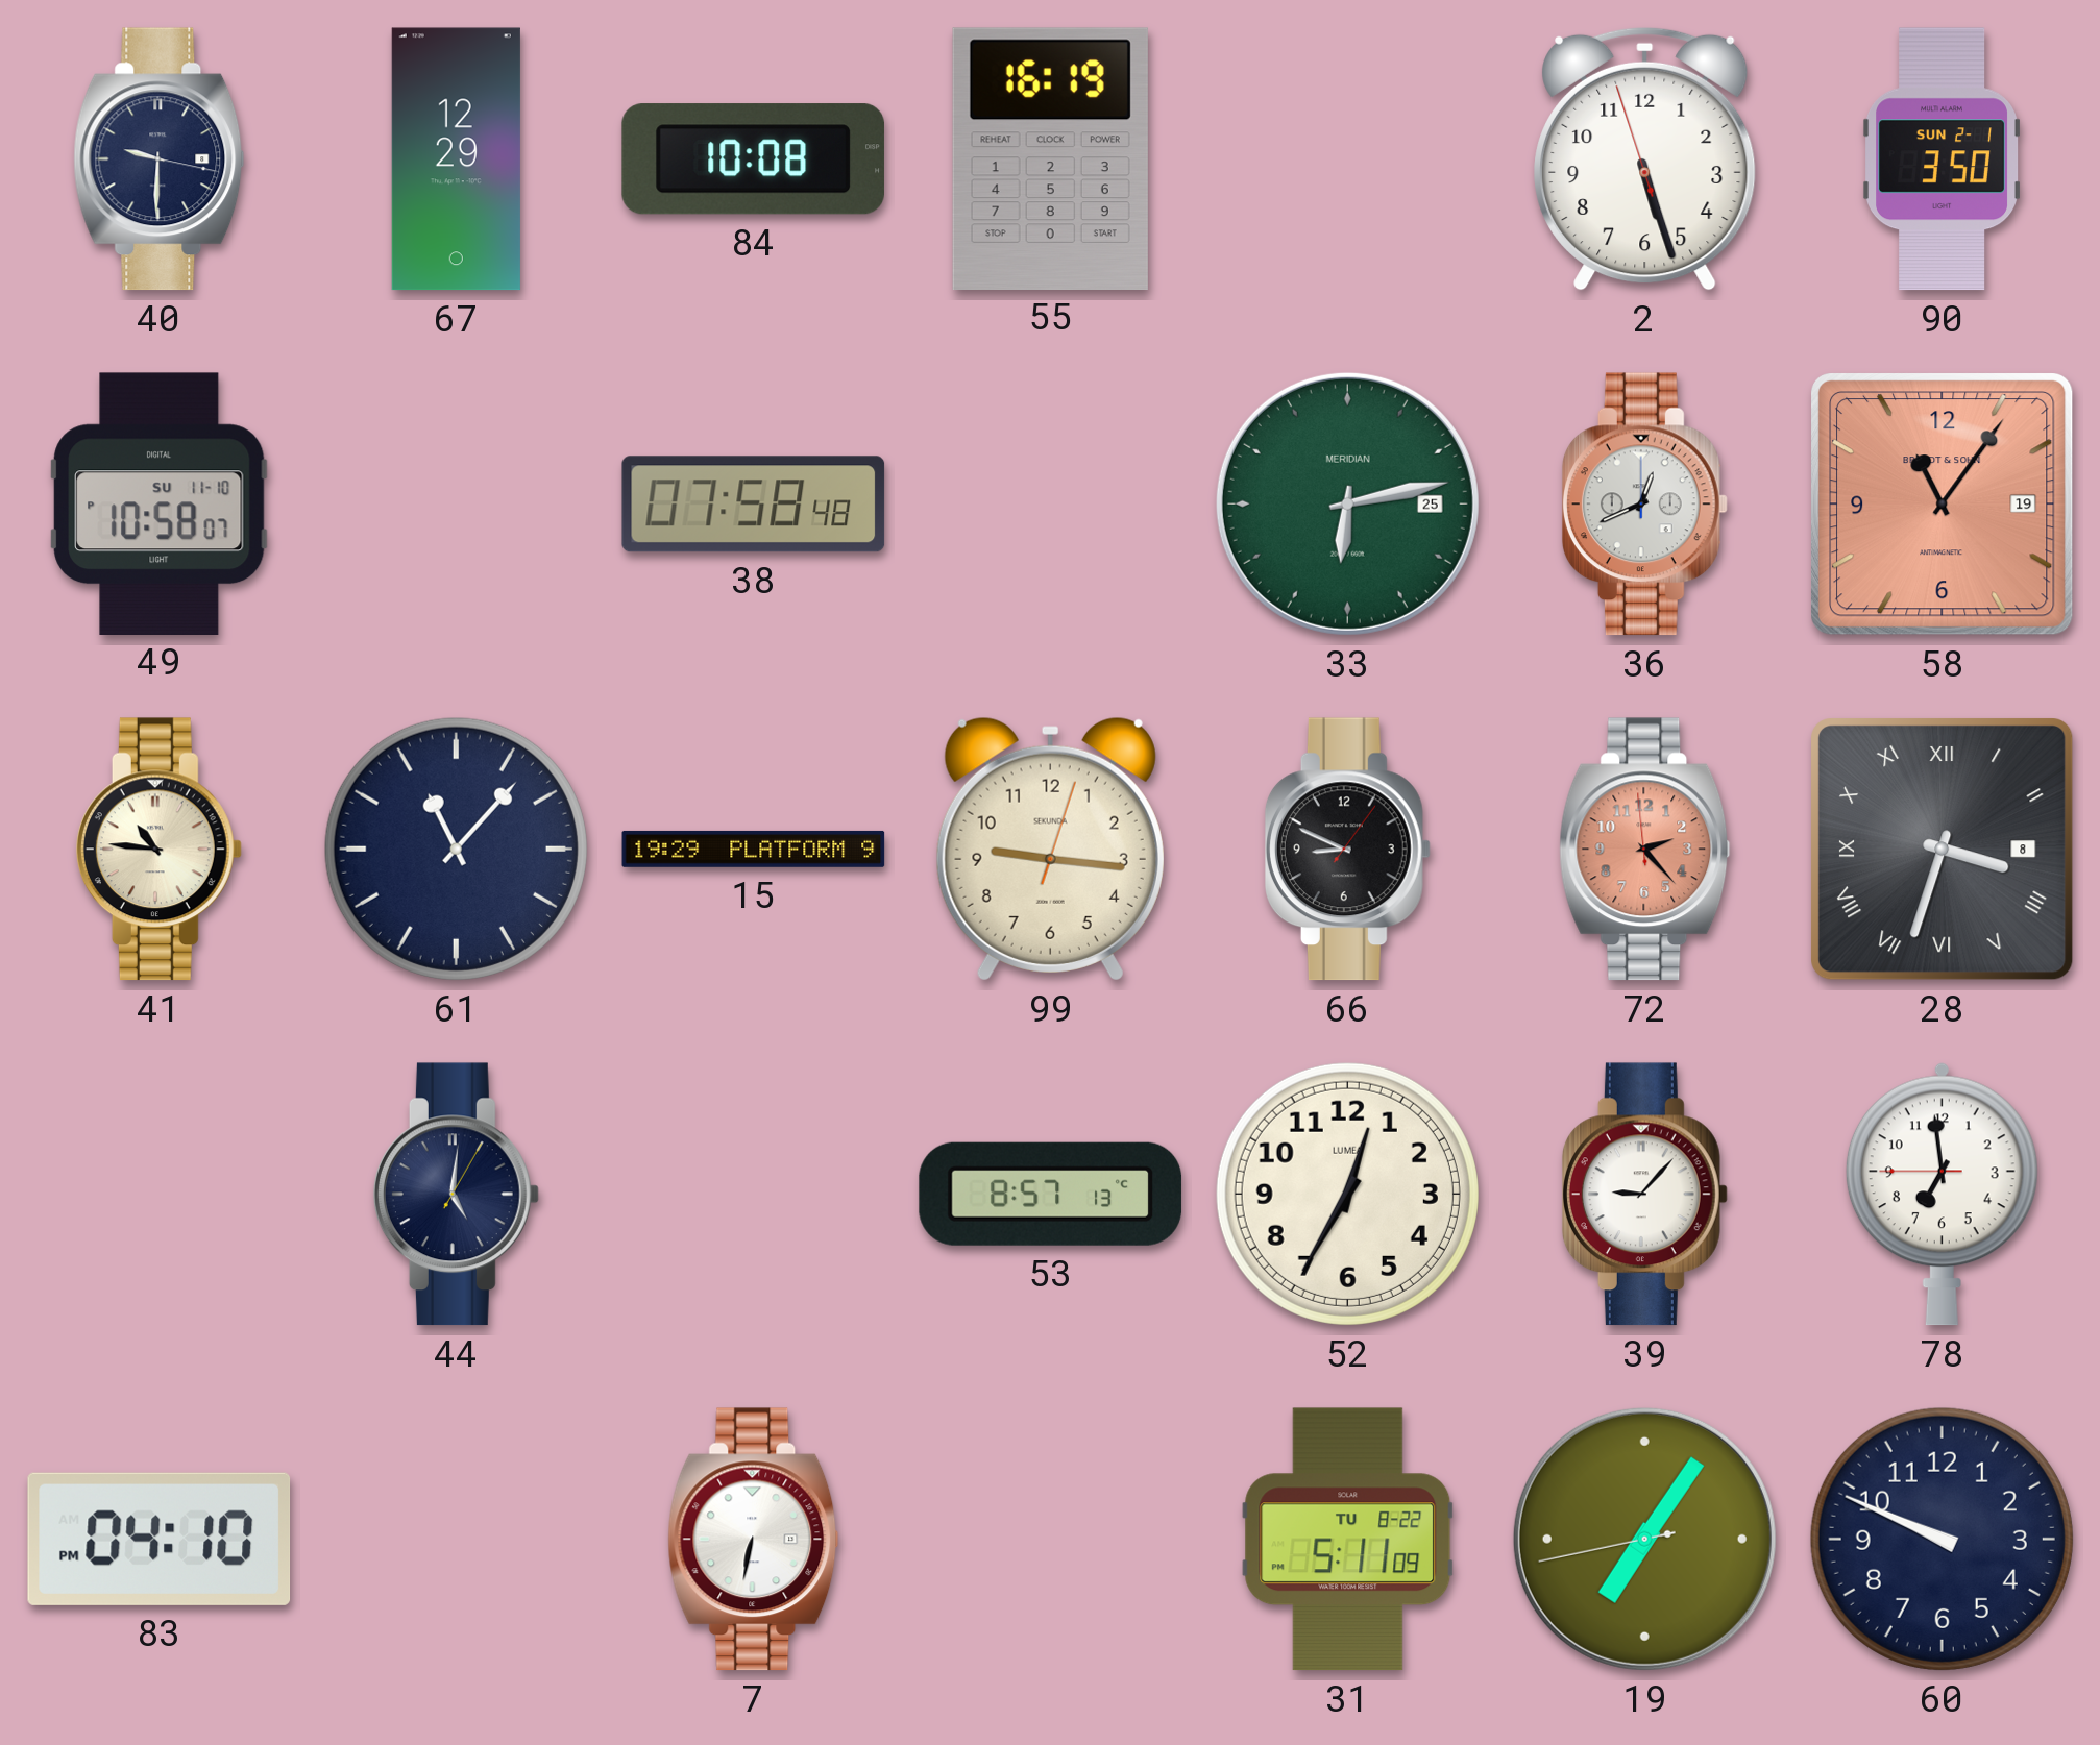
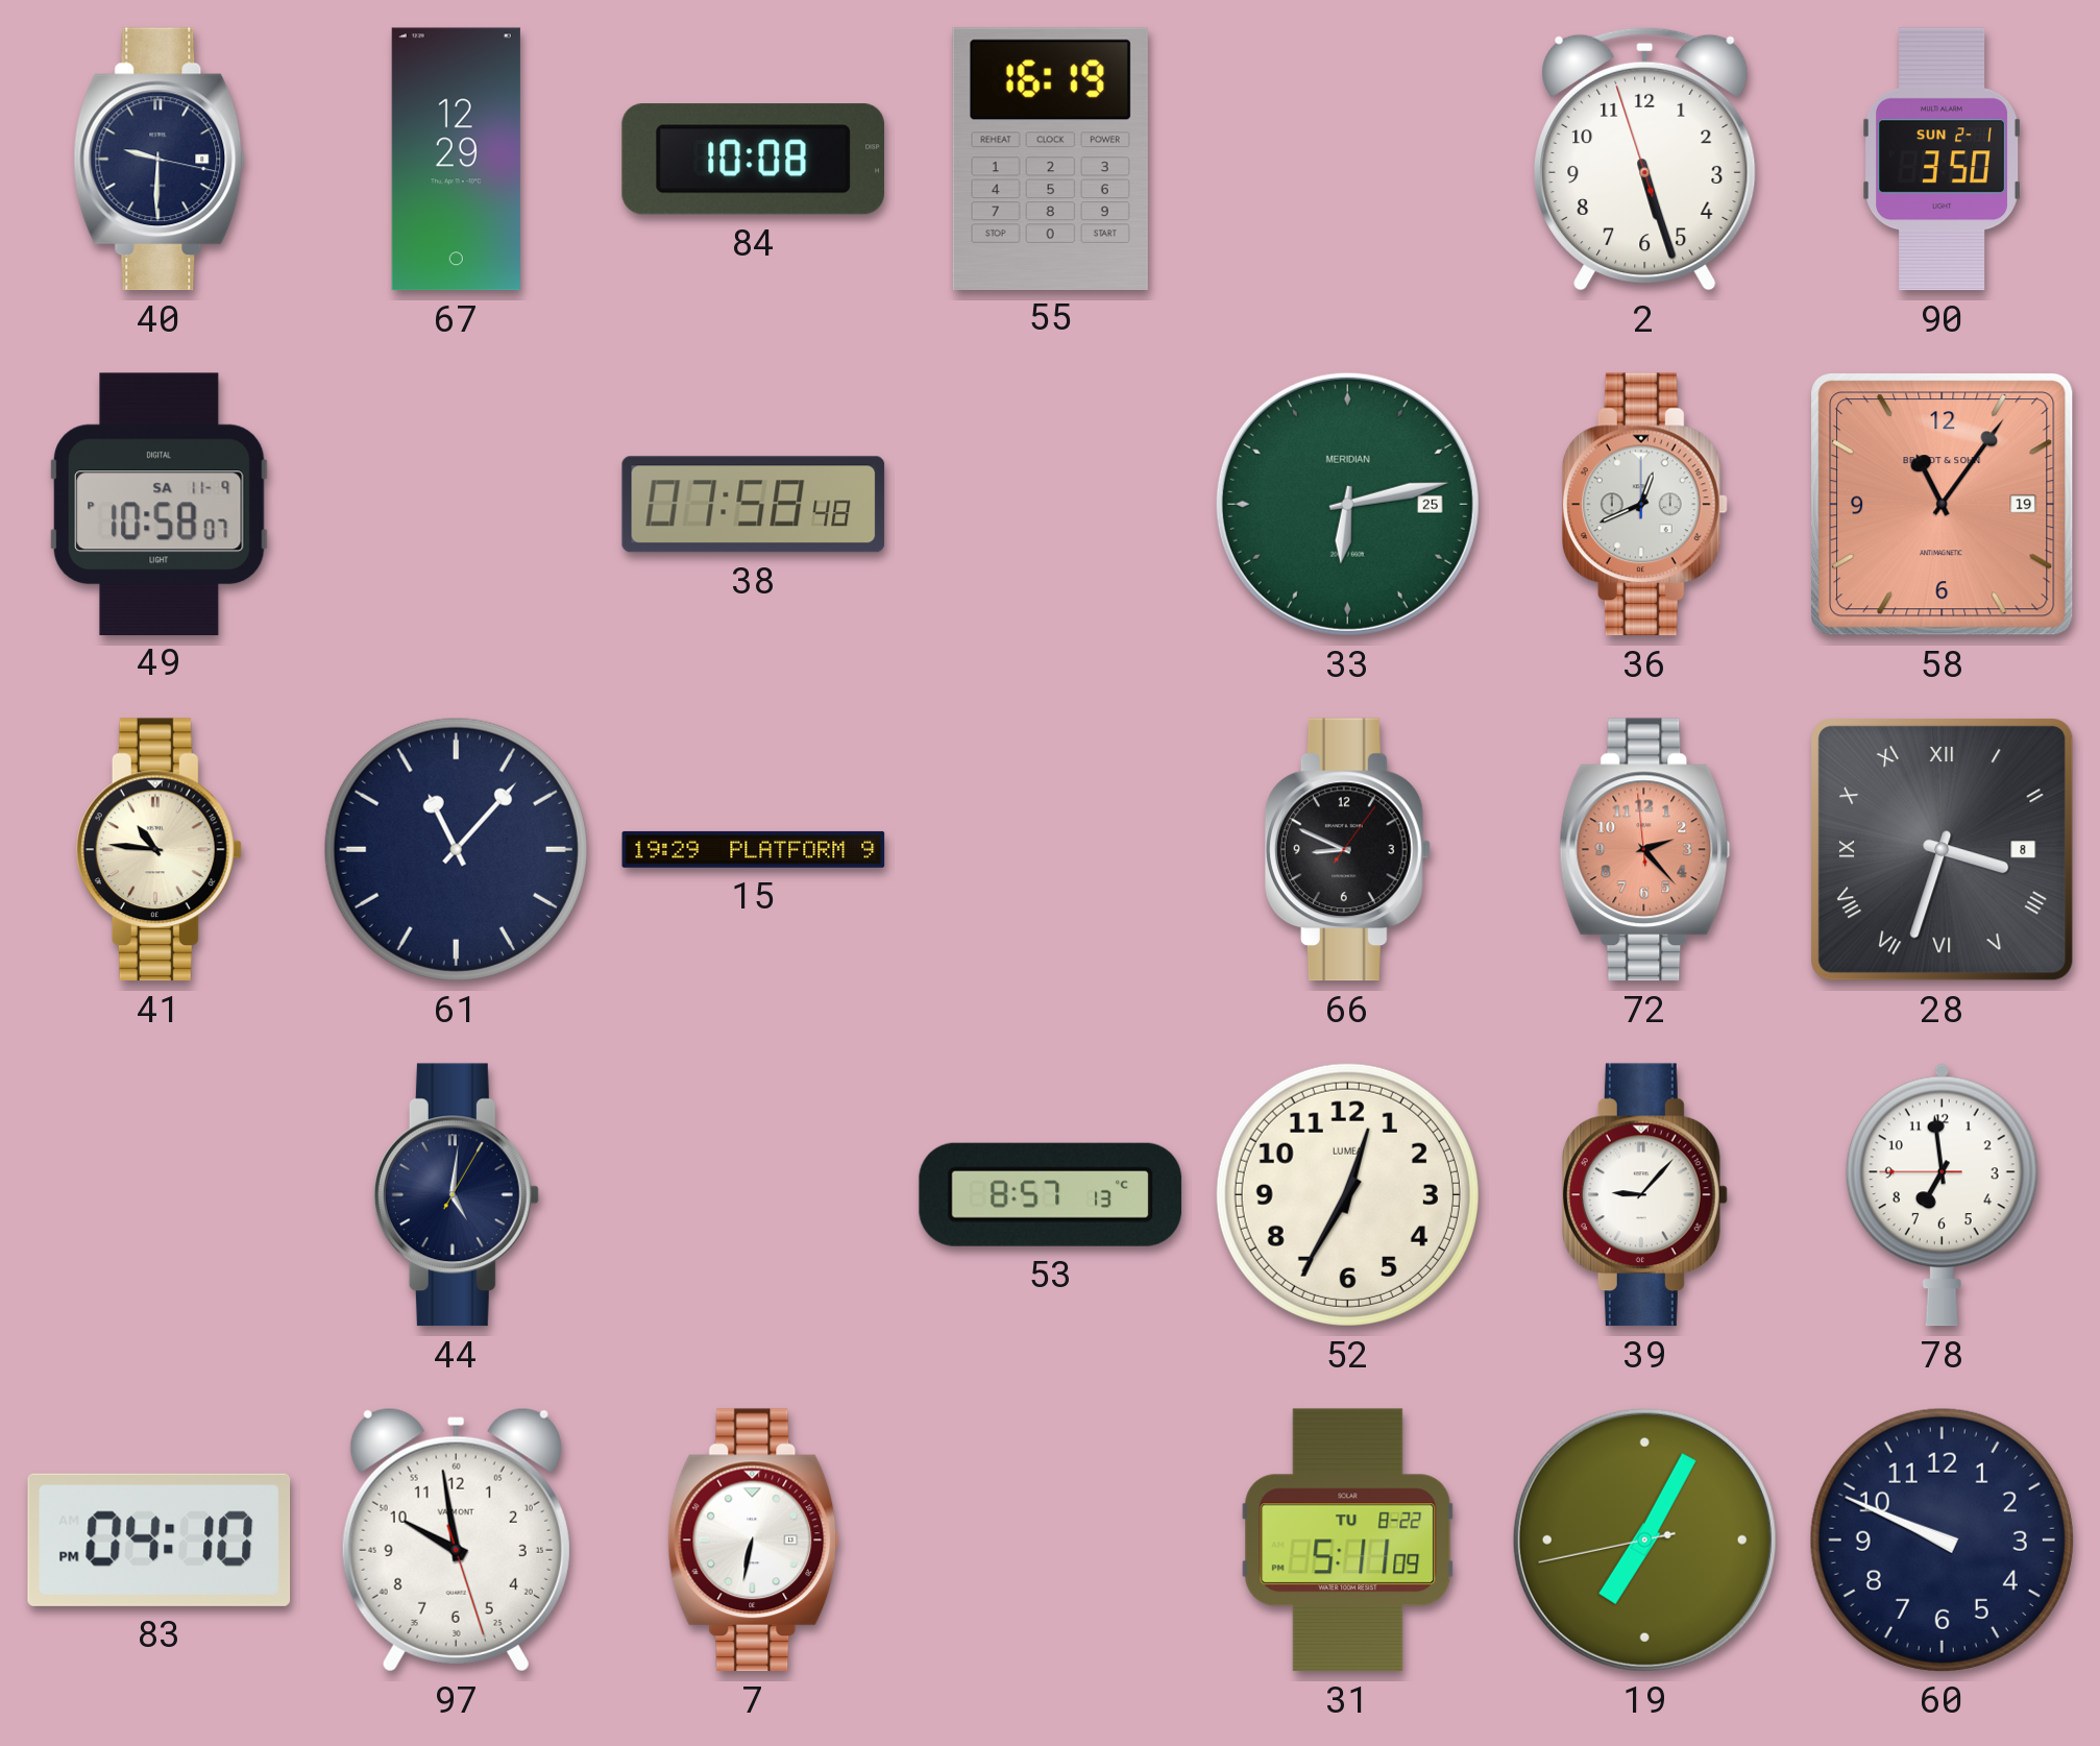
49 date: SU 11-10 -> SA 11-9
99: 9:16 -> none
97: none -> 9:58
19: 7:05 -> 7:04
